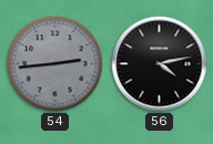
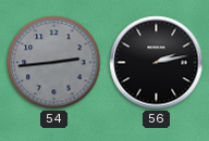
56: 4:13 -> 2:13
